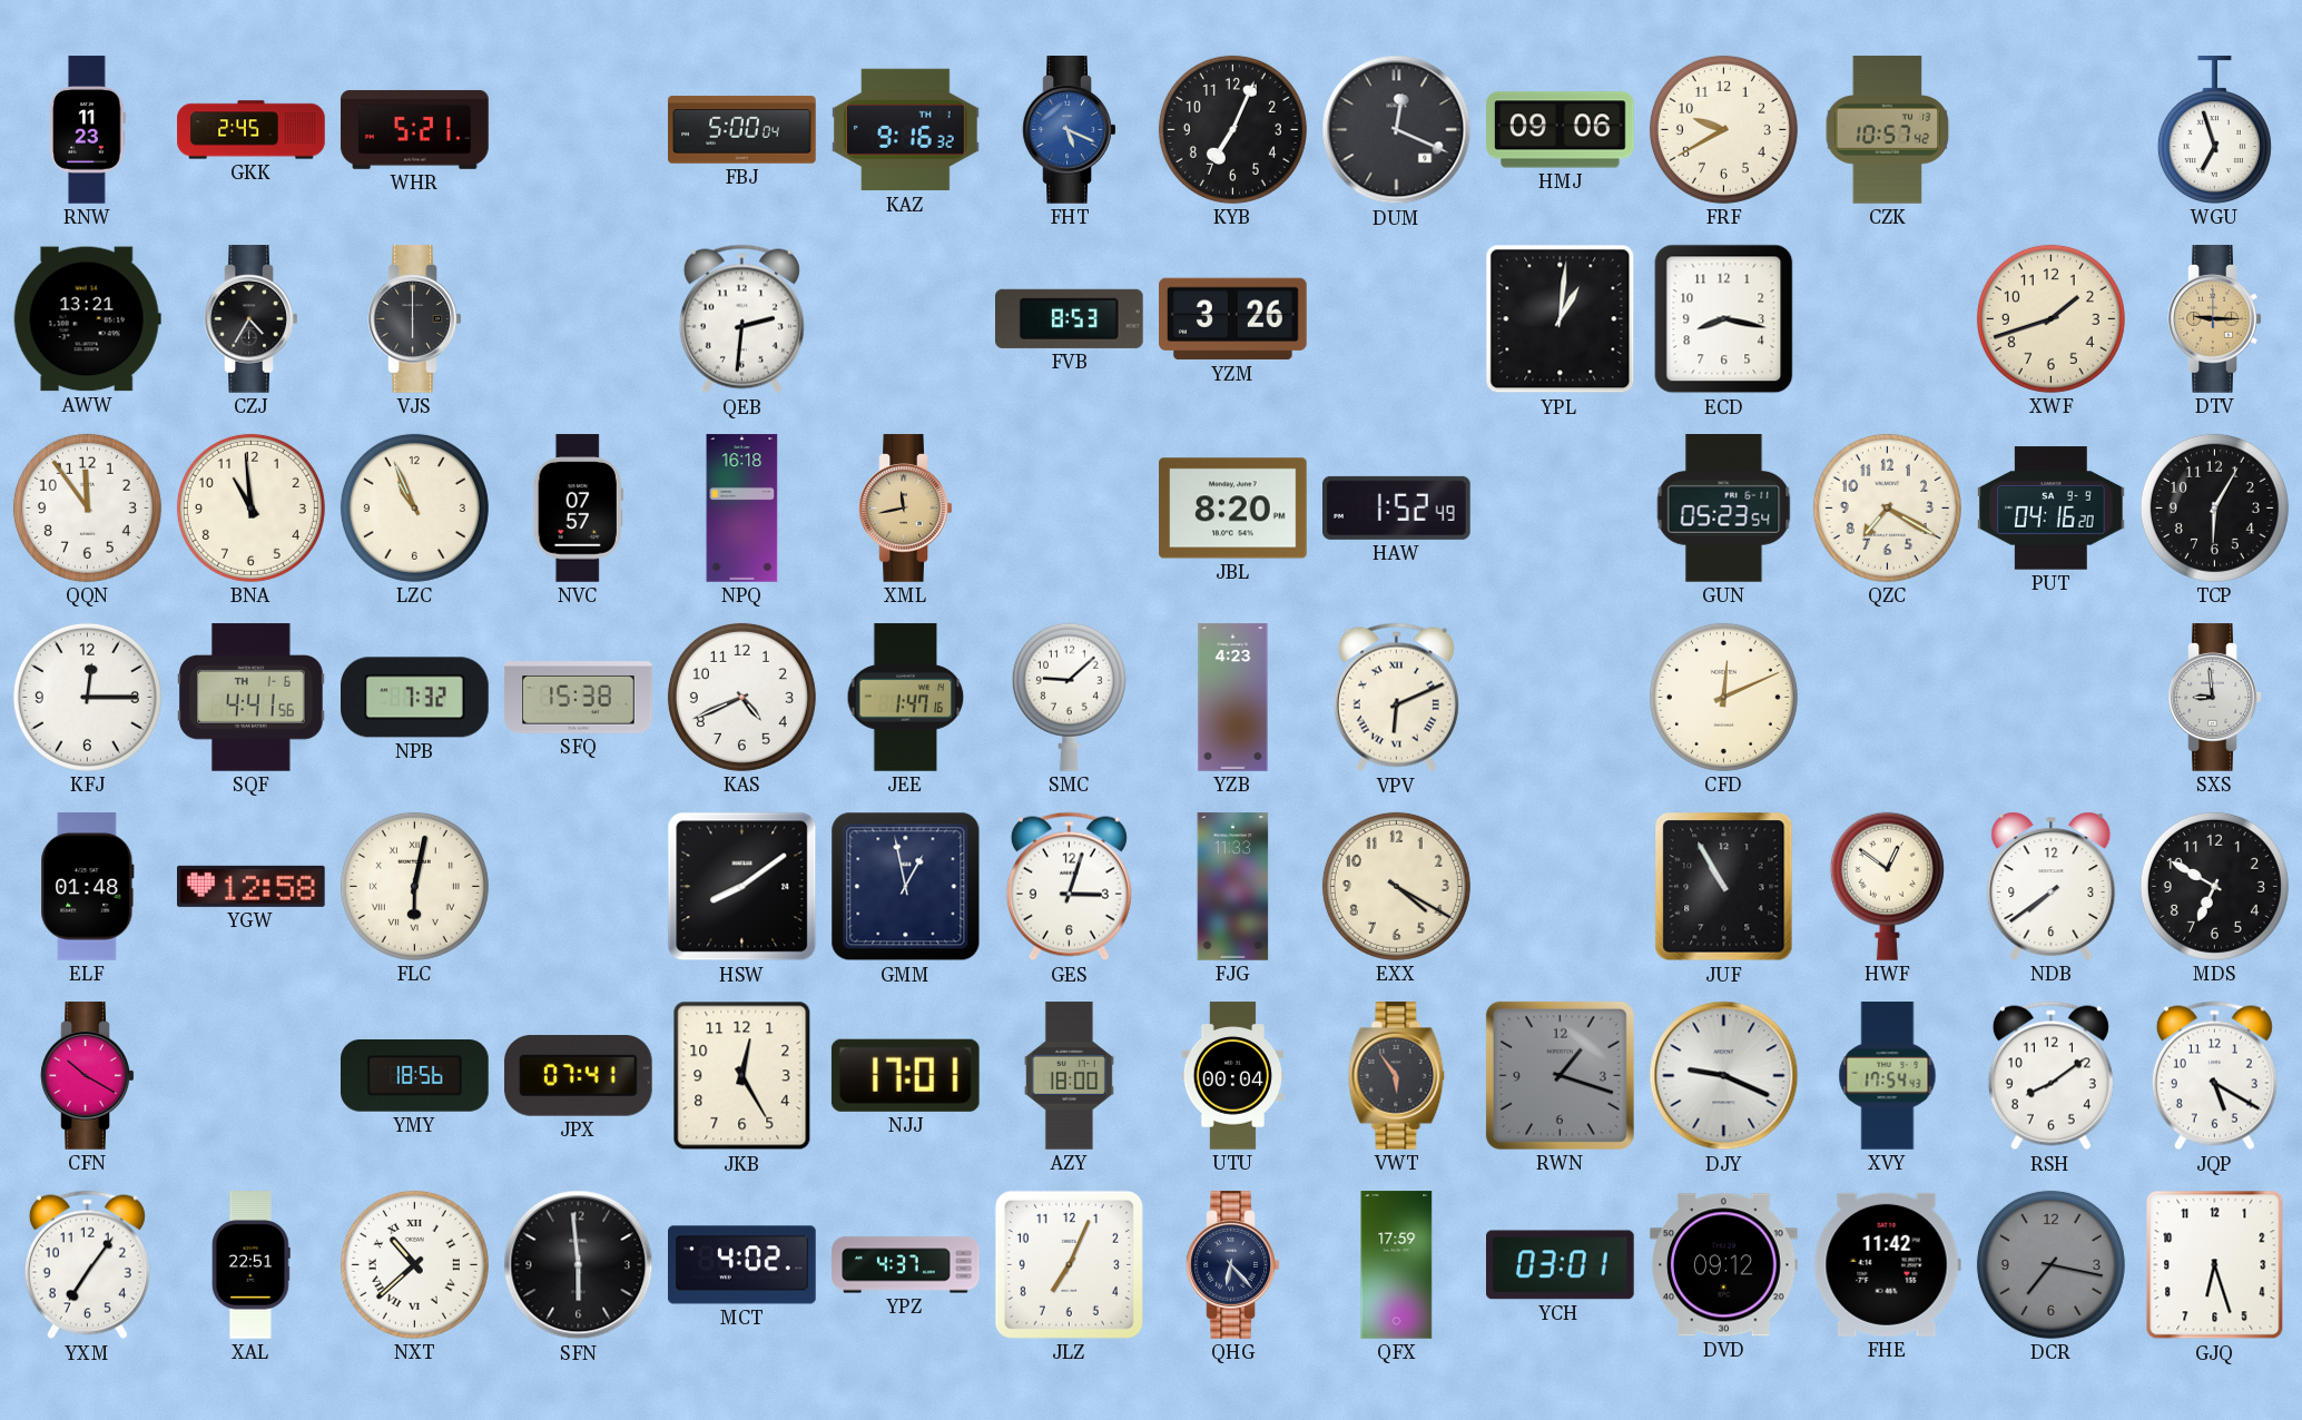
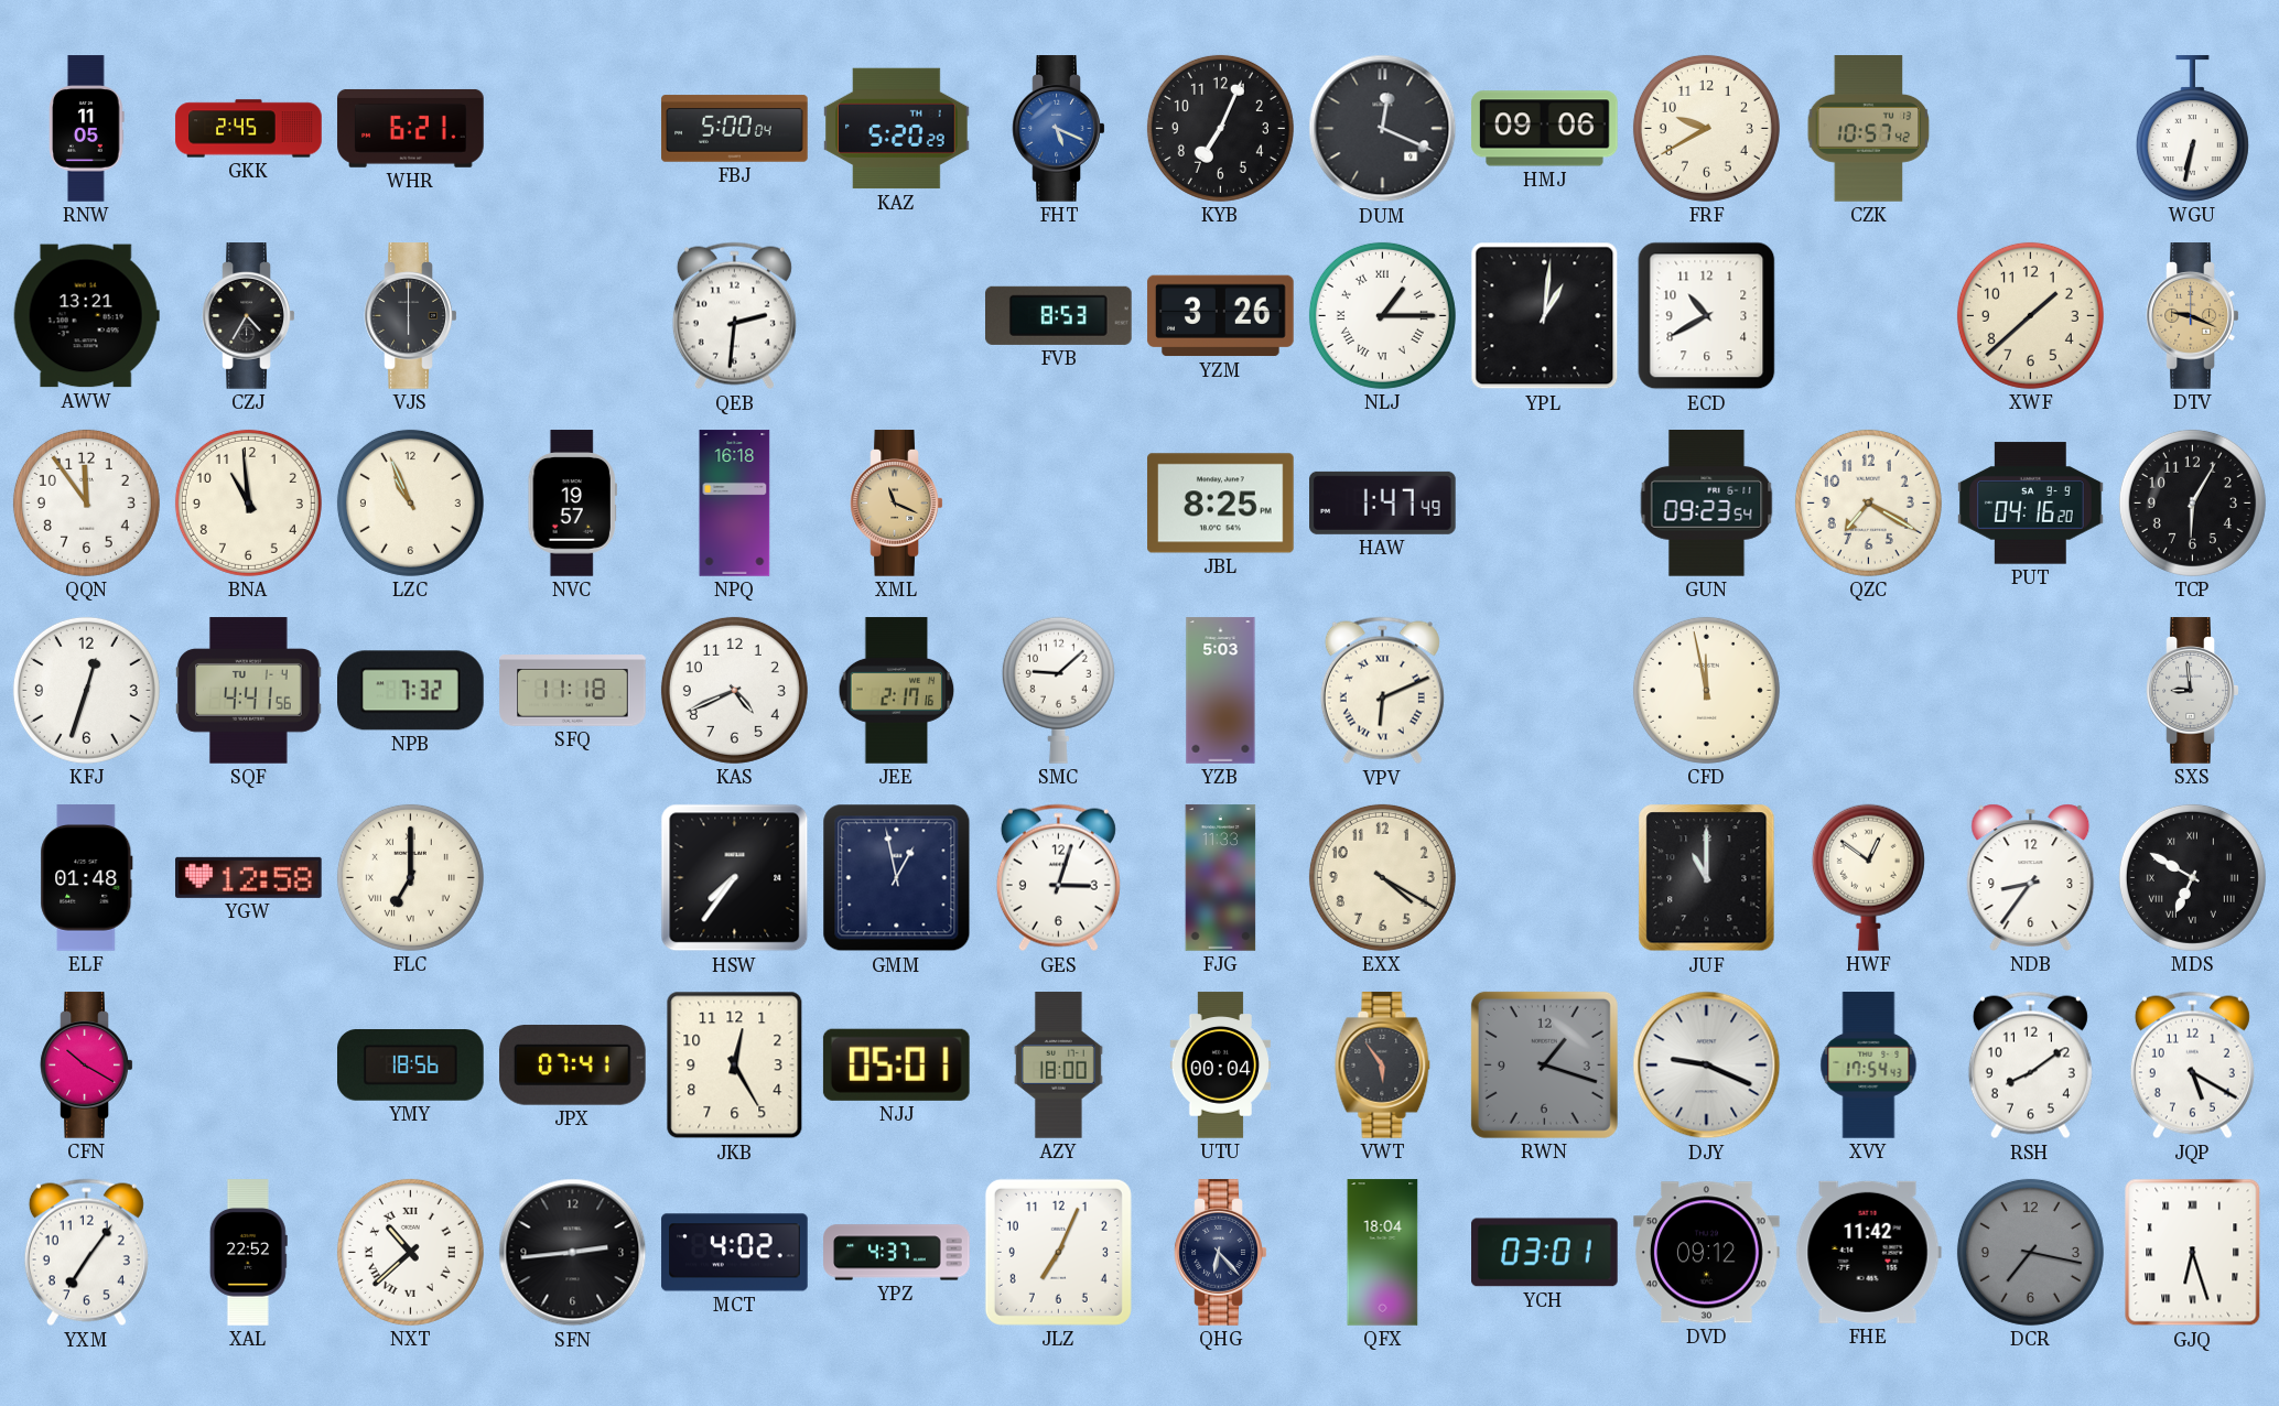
RNW: 11:23 -> 11:05
WHR: 5:21 -> 6:21
KAZ: 9:16 -> 5:20
WGU: 6:57 -> 6:32
NLJ: none -> 1:15
ECD: 8:17 -> 10:40
XWF: 1:42 -> 1:38
DTV: 9:15 -> 9:19
NVC: 07:57 -> 19:57
XML: 11:43 -> 11:19
JBL: 8:20 -> 8:25
HAW: 1:52 -> 1:47
GUN: 05:23 -> 09:23
KFJ: 12:15 -> 12:33
SQF date: TH 1-6 -> TU 1-4
SFQ: 15:38 -> 11:18
JEE: 1:47 -> 2:17
YZB: 4:23 -> 5:03
CFD: 12:11 -> 11:58
FLC: 6:02 -> 7:00
HSW: 8:09 -> 7:36
JUF: 10:55 -> 11:00
NDB: 7:39 -> 8:36
MDS numerals: Arabic -> Roman
NJJ: 17:01 -> 05:01
XAL: 22:51 -> 22:52
SFN: 5:59 -> 2:44
QFX: 17:59 -> 18:04
GJQ numerals: Arabic -> Roman
